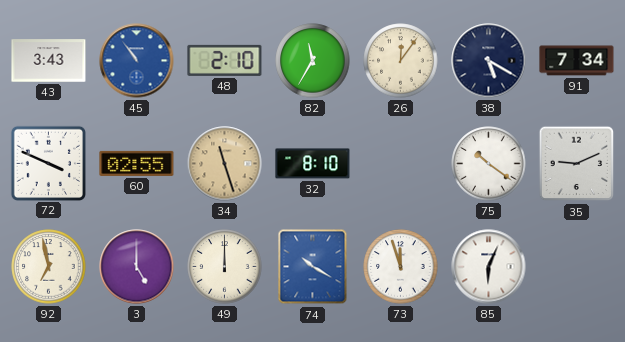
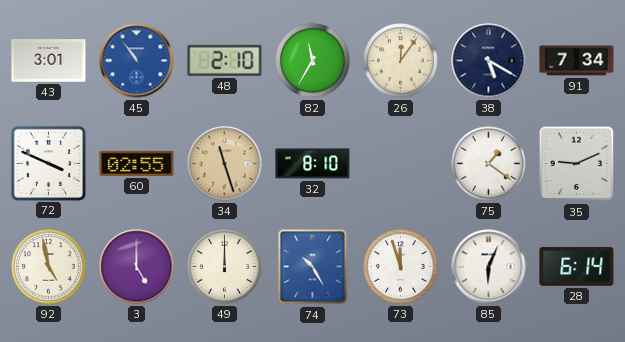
43: 3:43 -> 3:01
75: 10:21 -> 1:21
92: 6:58 -> 4:58
74: 10:20 -> 10:25
28: none -> 6:14
